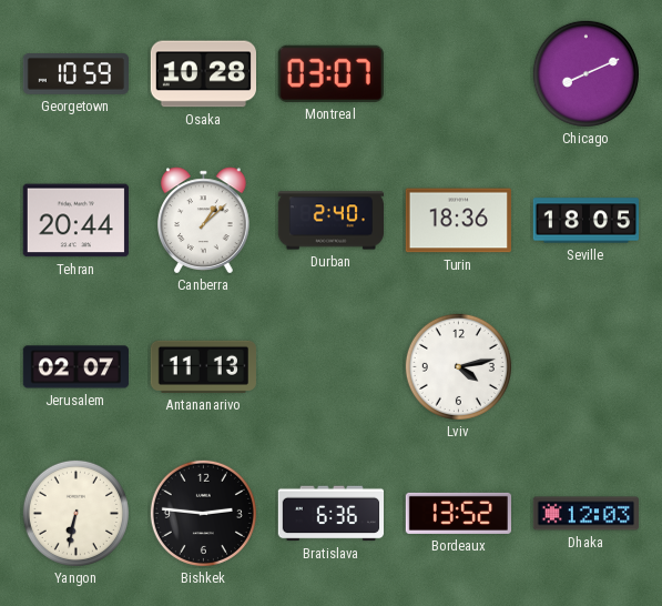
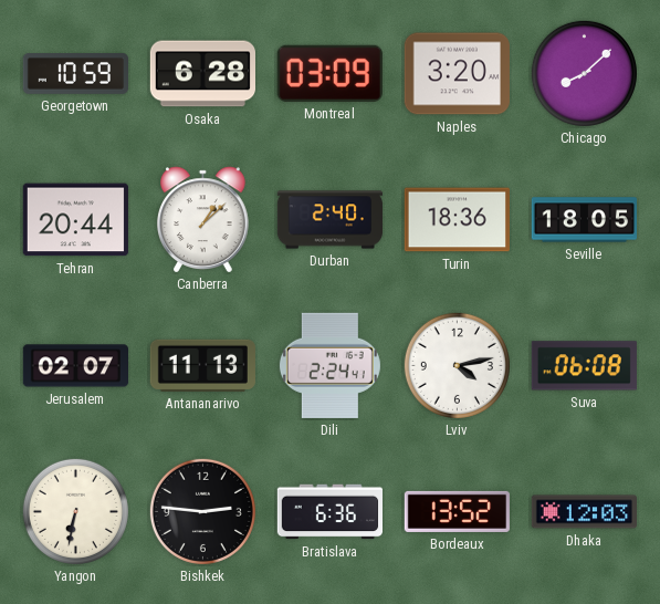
Osaka: 10:28 -> 6:28
Montreal: 03:07 -> 03:09
Naples: none -> 3:20
Chicago: 8:11 -> 8:08
Dili: none -> 2:24
Suva: none -> 06:08
